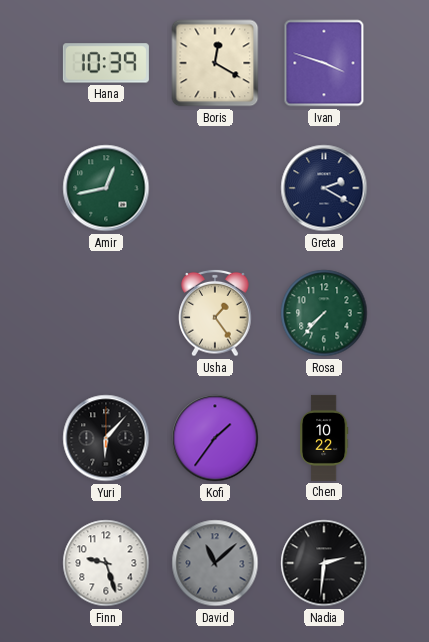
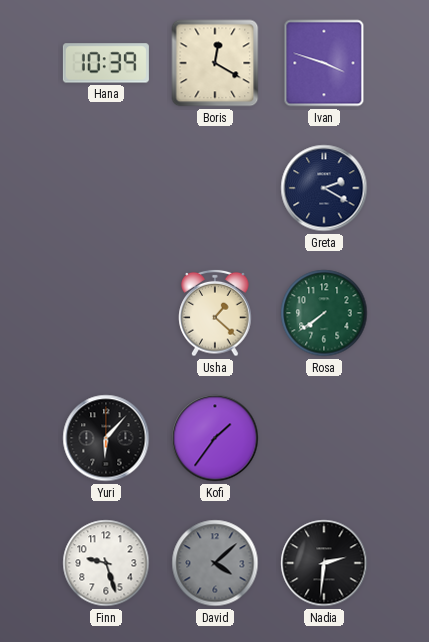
Amir: 12:43 -> none
Usha: 1:24 -> 1:22
Rosa: 7:37 -> 7:39
Chen: 10:22 -> none
David: 11:08 -> 4:08
